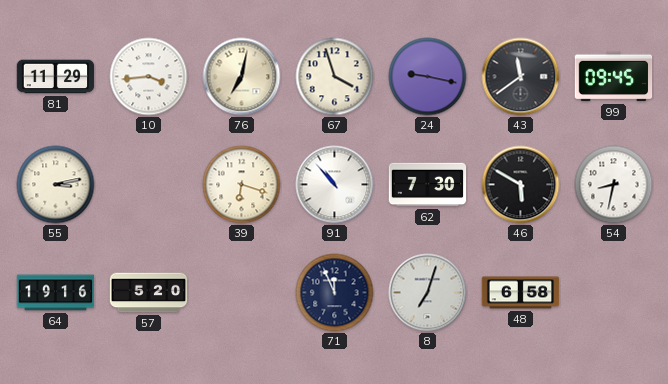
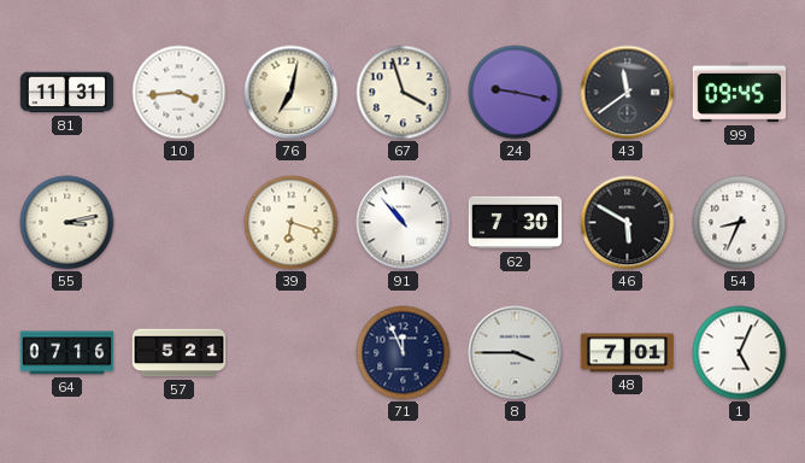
81: 11:29 -> 11:31
54: 8:32 -> 8:34
64: 19:16 -> 07:16
57: 5:20 -> 5:21
8: 7:03 -> 3:45
48: 6:58 -> 7:01
1: none -> 5:04
